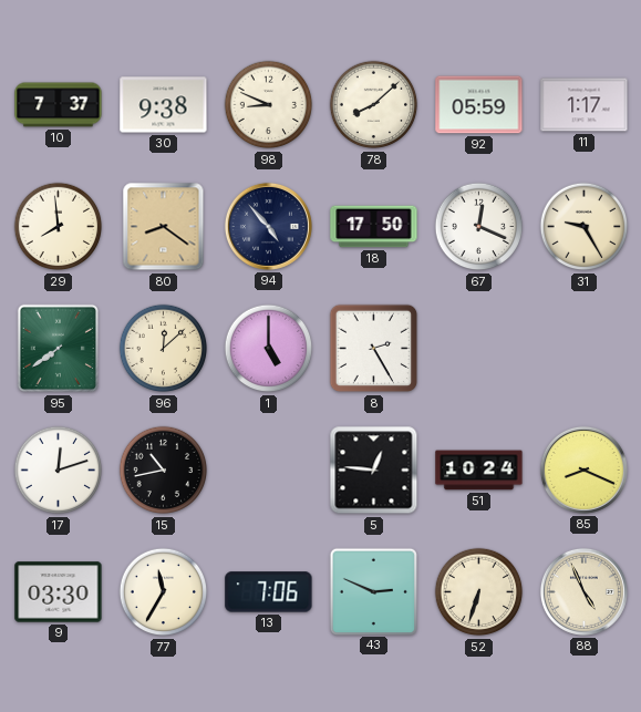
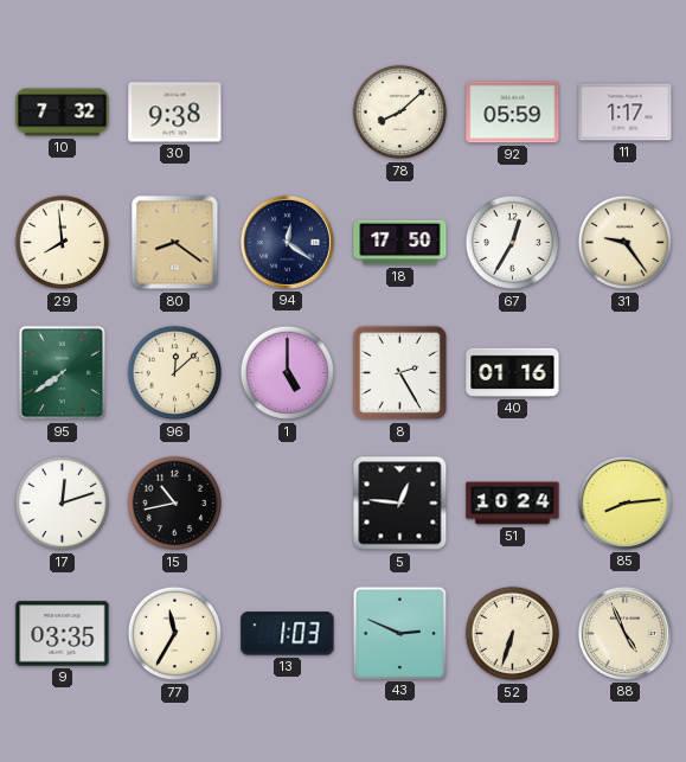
10: 7:37 -> 7:32
98: 8:49 -> none
94: 4:53 -> 12:21
67: 12:19 -> 12:35
31: 9:25 -> 9:24
40: none -> 01:16
85: 8:19 -> 8:14
9: 03:30 -> 03:35
13: 7:06 -> 1:03
